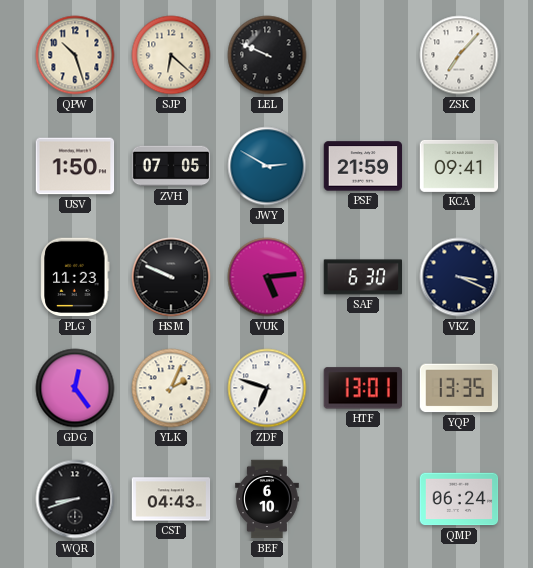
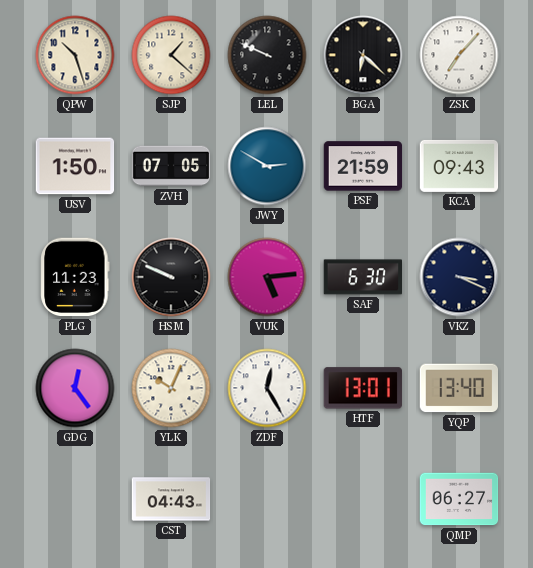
SJP: 6:22 -> 1:22
BGA: none -> 6:22
KCA: 09:41 -> 09:43
YLK: 2:04 -> 10:04
ZDF: 6:48 -> 12:25
YQP: 13:35 -> 13:40
WQR: 8:42 -> none
BEF: 6:10 -> none
QMP: 06:24 -> 06:27
